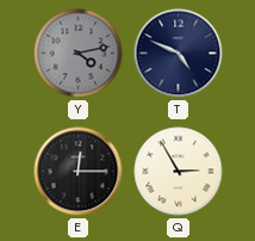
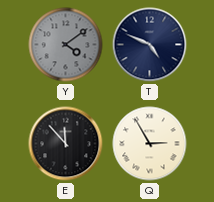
Y: 4:13 -> 4:09
E: 12:15 -> 11:53
